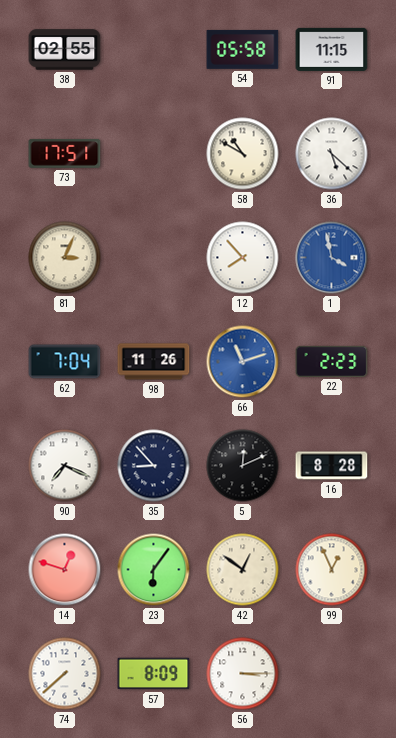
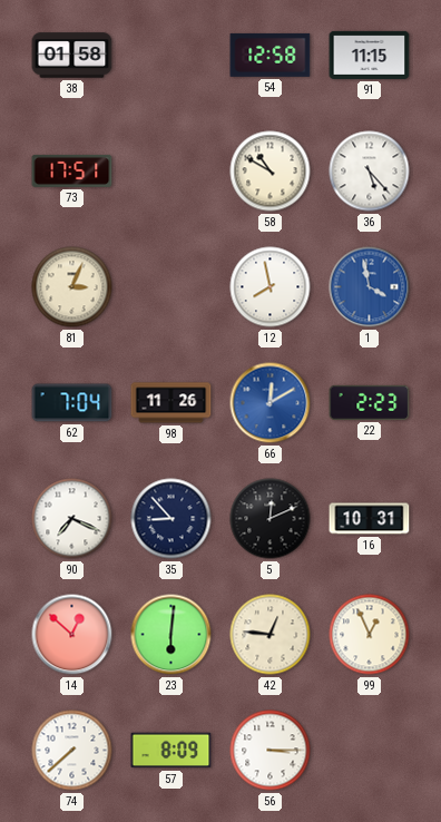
38: 02:55 -> 01:58
54: 05:58 -> 12:58
36: 5:22 -> 5:23
12: 7:53 -> 7:58
66: 11:12 -> 12:10
16: 8:28 -> 10:31
14: 12:48 -> 12:52
23: 6:06 -> 6:01
42: 12:51 -> 12:46
